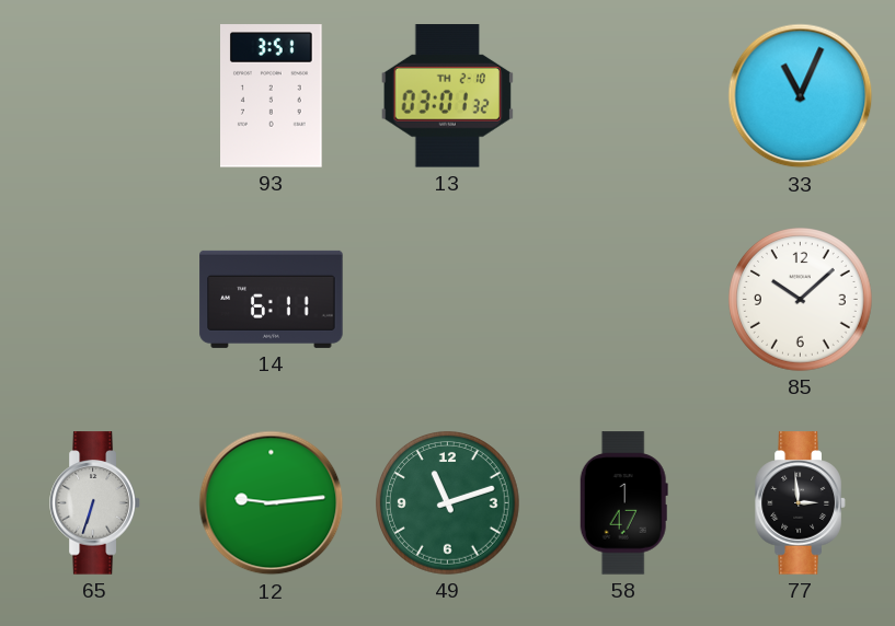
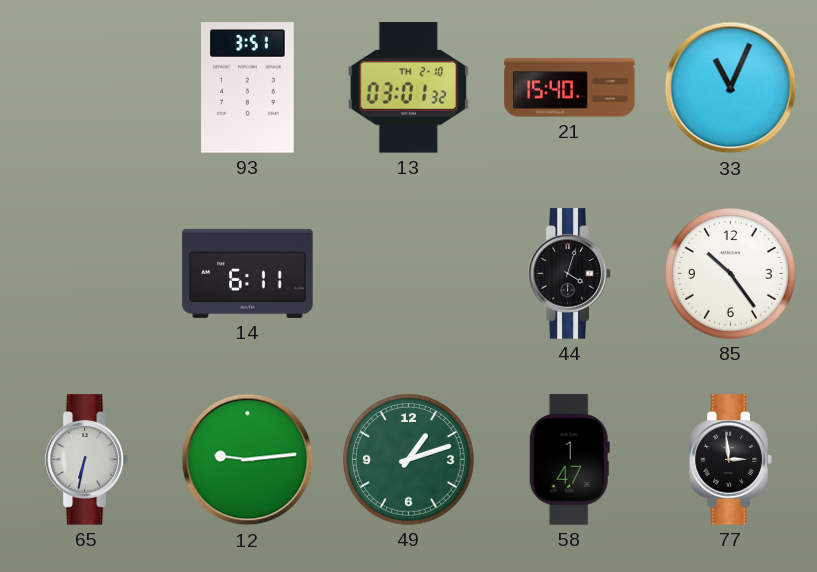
21: none -> 15:40
44: none -> 4:03
85: 10:08 -> 10:24
65: 6:33 -> 6:32
49: 11:12 -> 1:12
